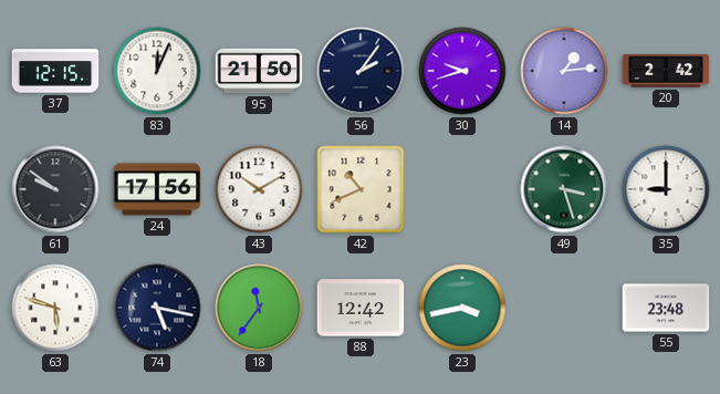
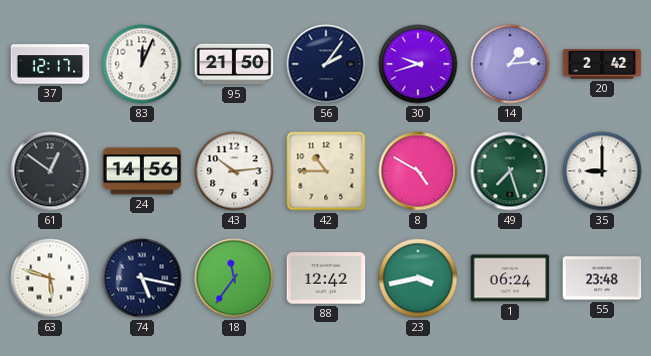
37: 12:15 -> 12:17
61: 9:51 -> 12:51
24: 17:56 -> 14:56
43: 10:10 -> 10:14
42: 10:41 -> 10:45
8: none -> 4:50
49: 3:27 -> 7:27
1: none -> 06:24
